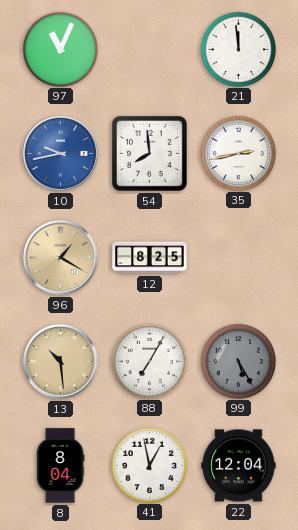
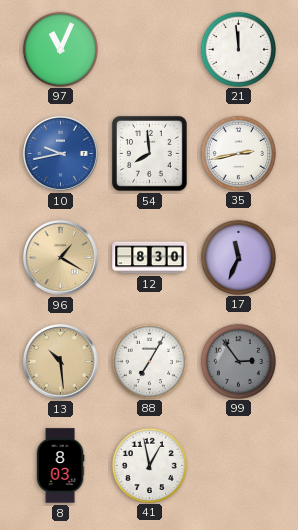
12: 8:25 -> 8:30
17: none -> 11:34
99: 5:25 -> 2:54
8: 8:04 -> 8:03
22: 12:04 -> none
